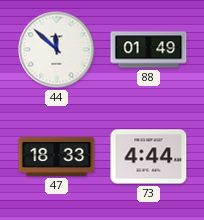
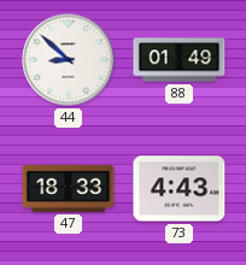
44: 11:52 -> 8:52
73: 4:44 -> 4:43
